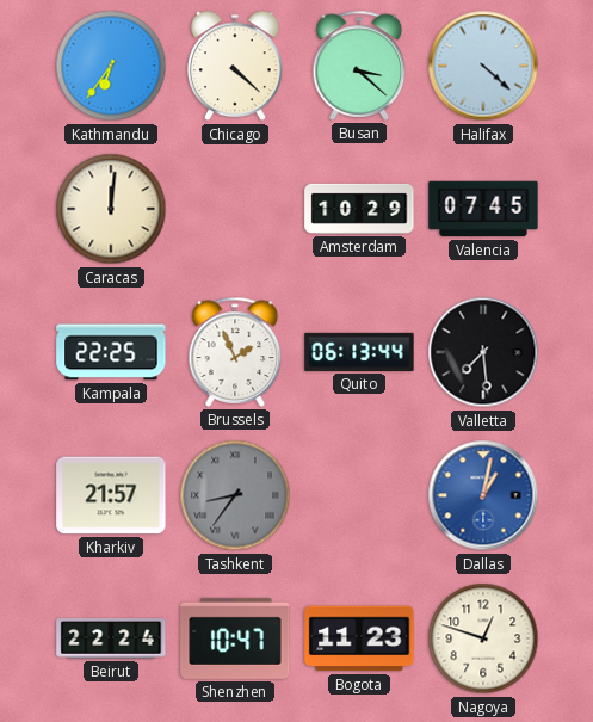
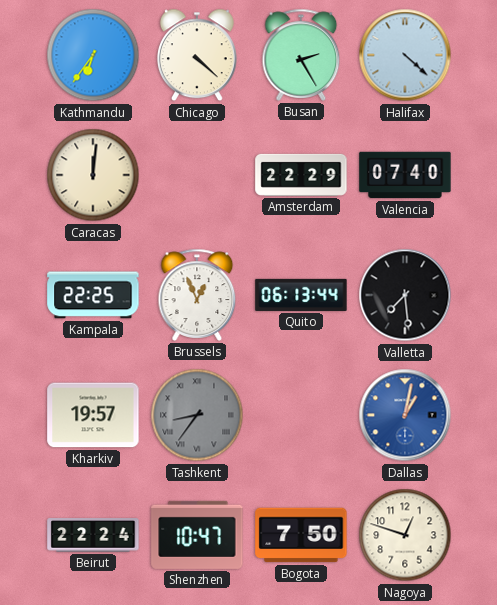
Busan: 3:22 -> 2:25
Amsterdam: 10:29 -> 22:29
Valencia: 07:45 -> 07:40
Brussels: 1:56 -> 12:56
Kharkiv: 21:57 -> 19:57
Bogota: 11:23 -> 7:50
